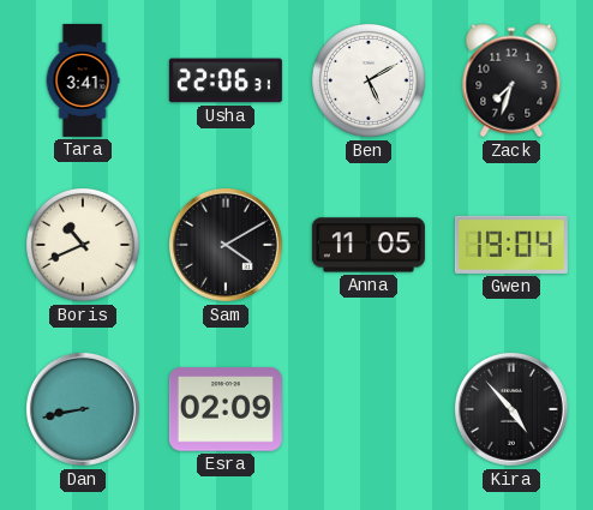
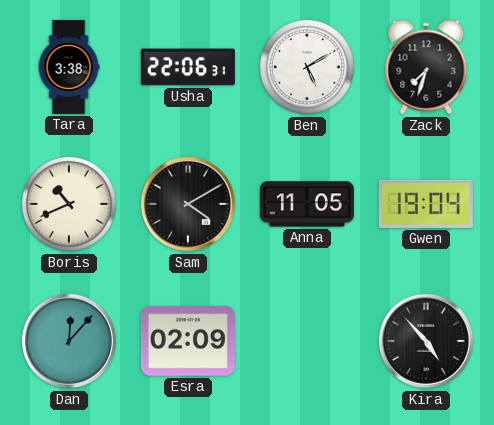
Tara: 3:41 -> 3:38
Dan: 8:43 -> 12:07
